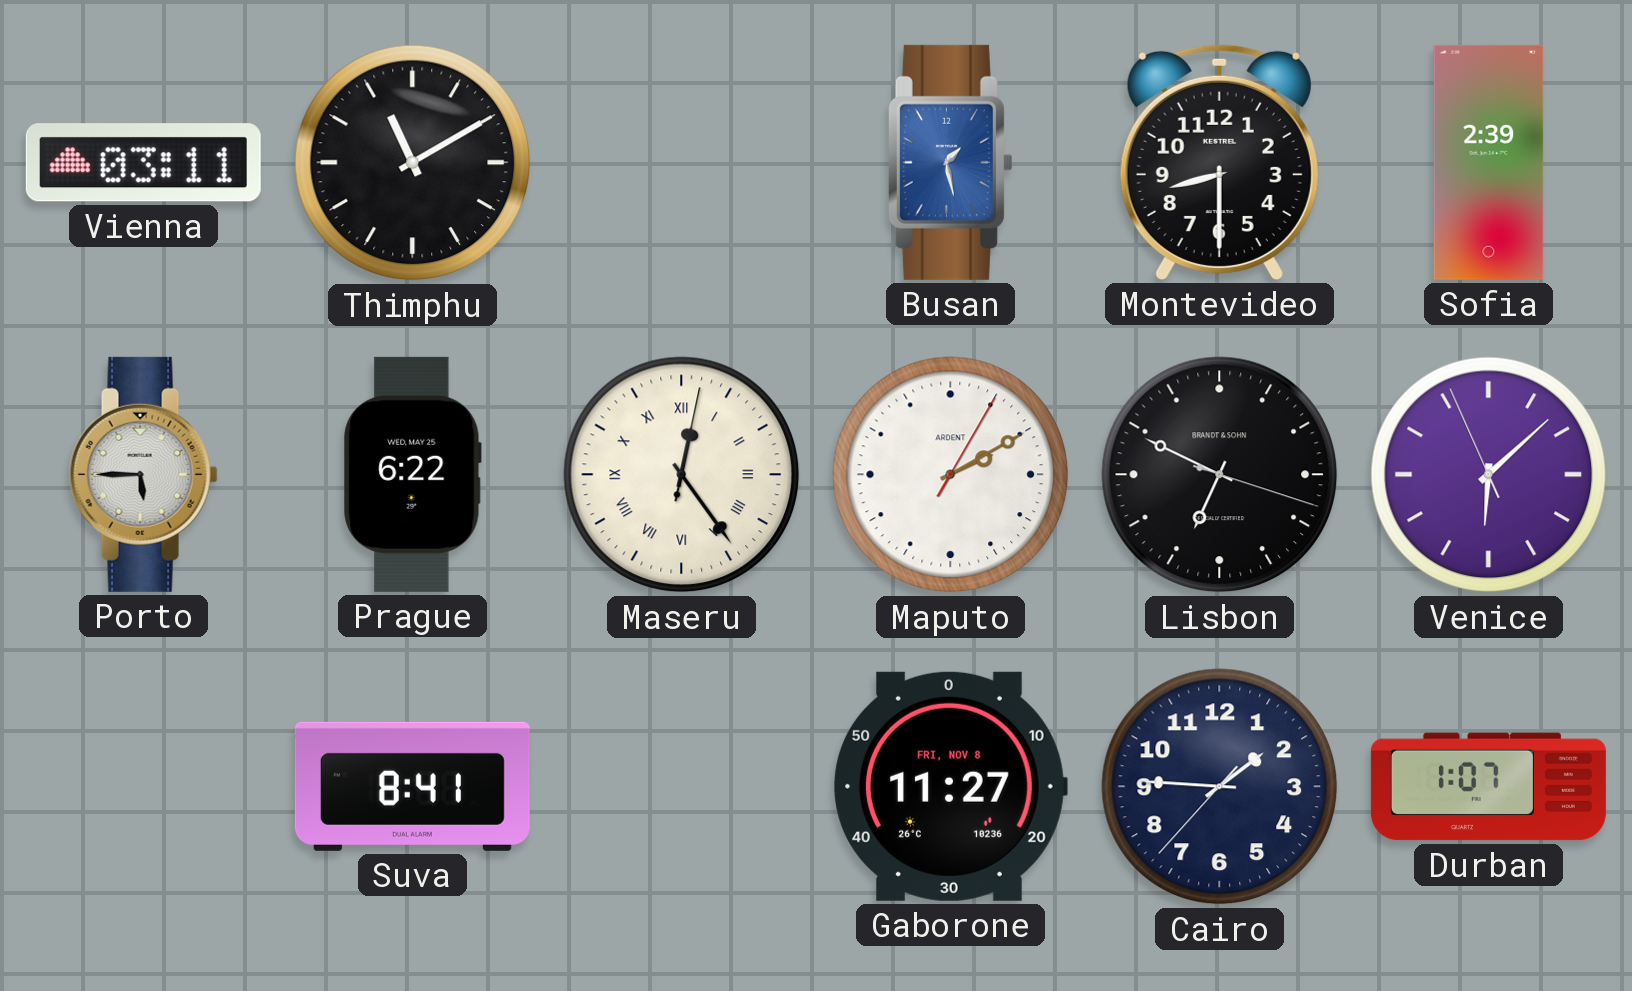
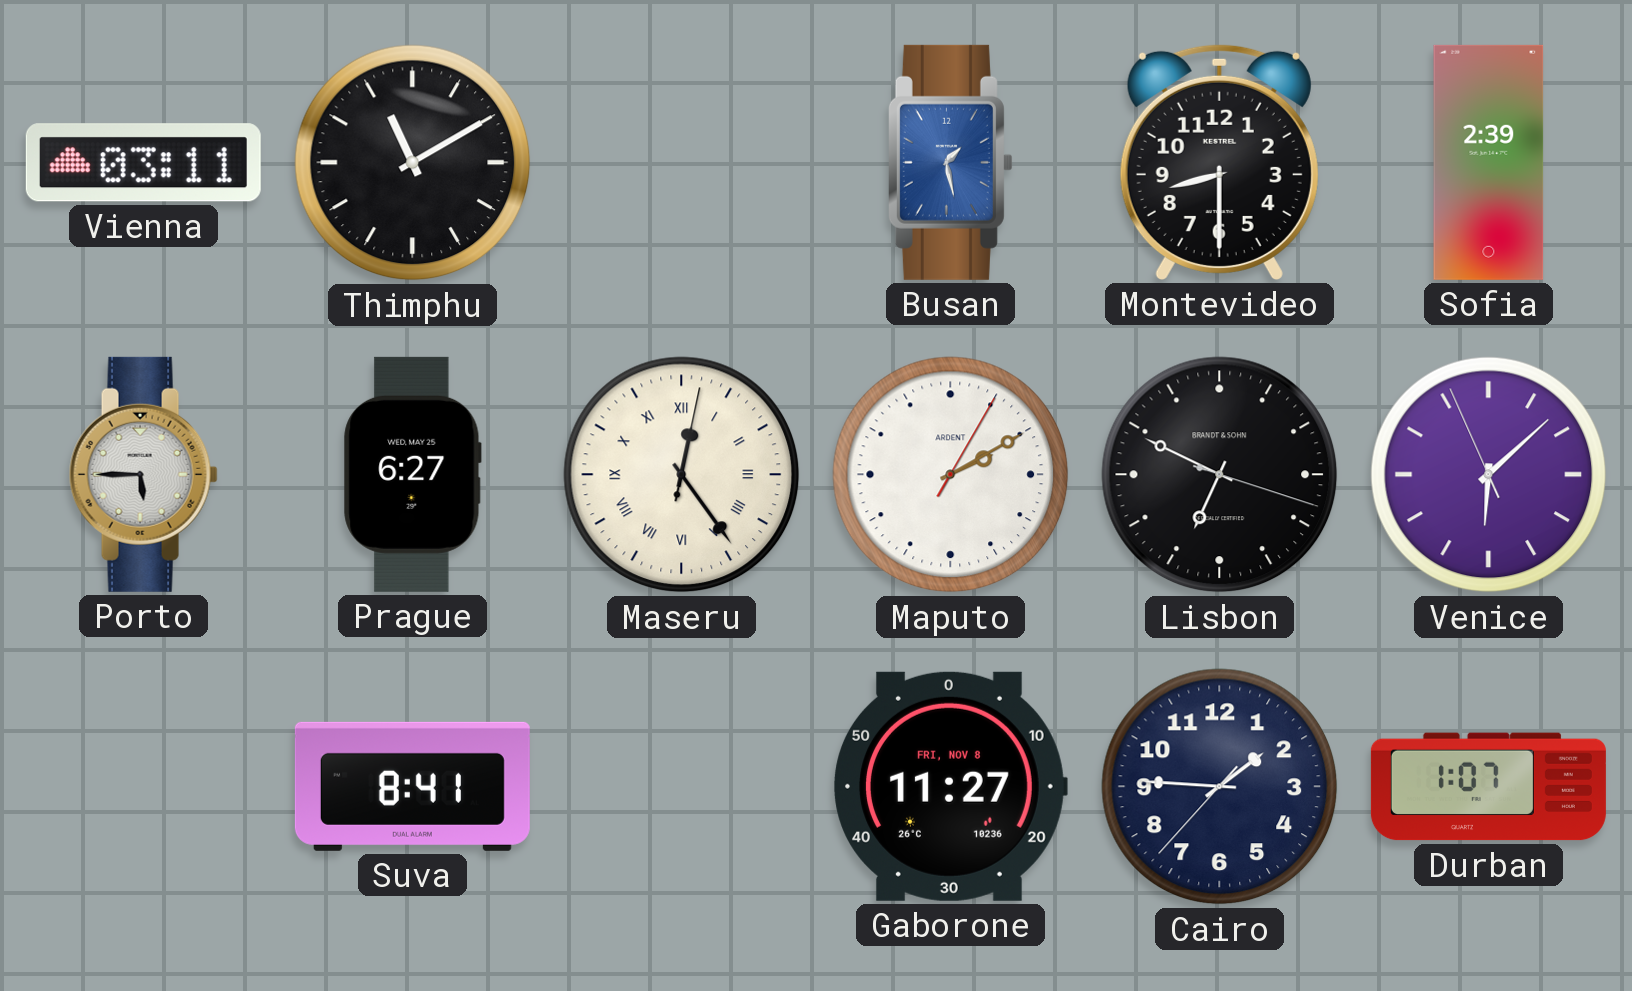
Prague: 6:22 -> 6:27
